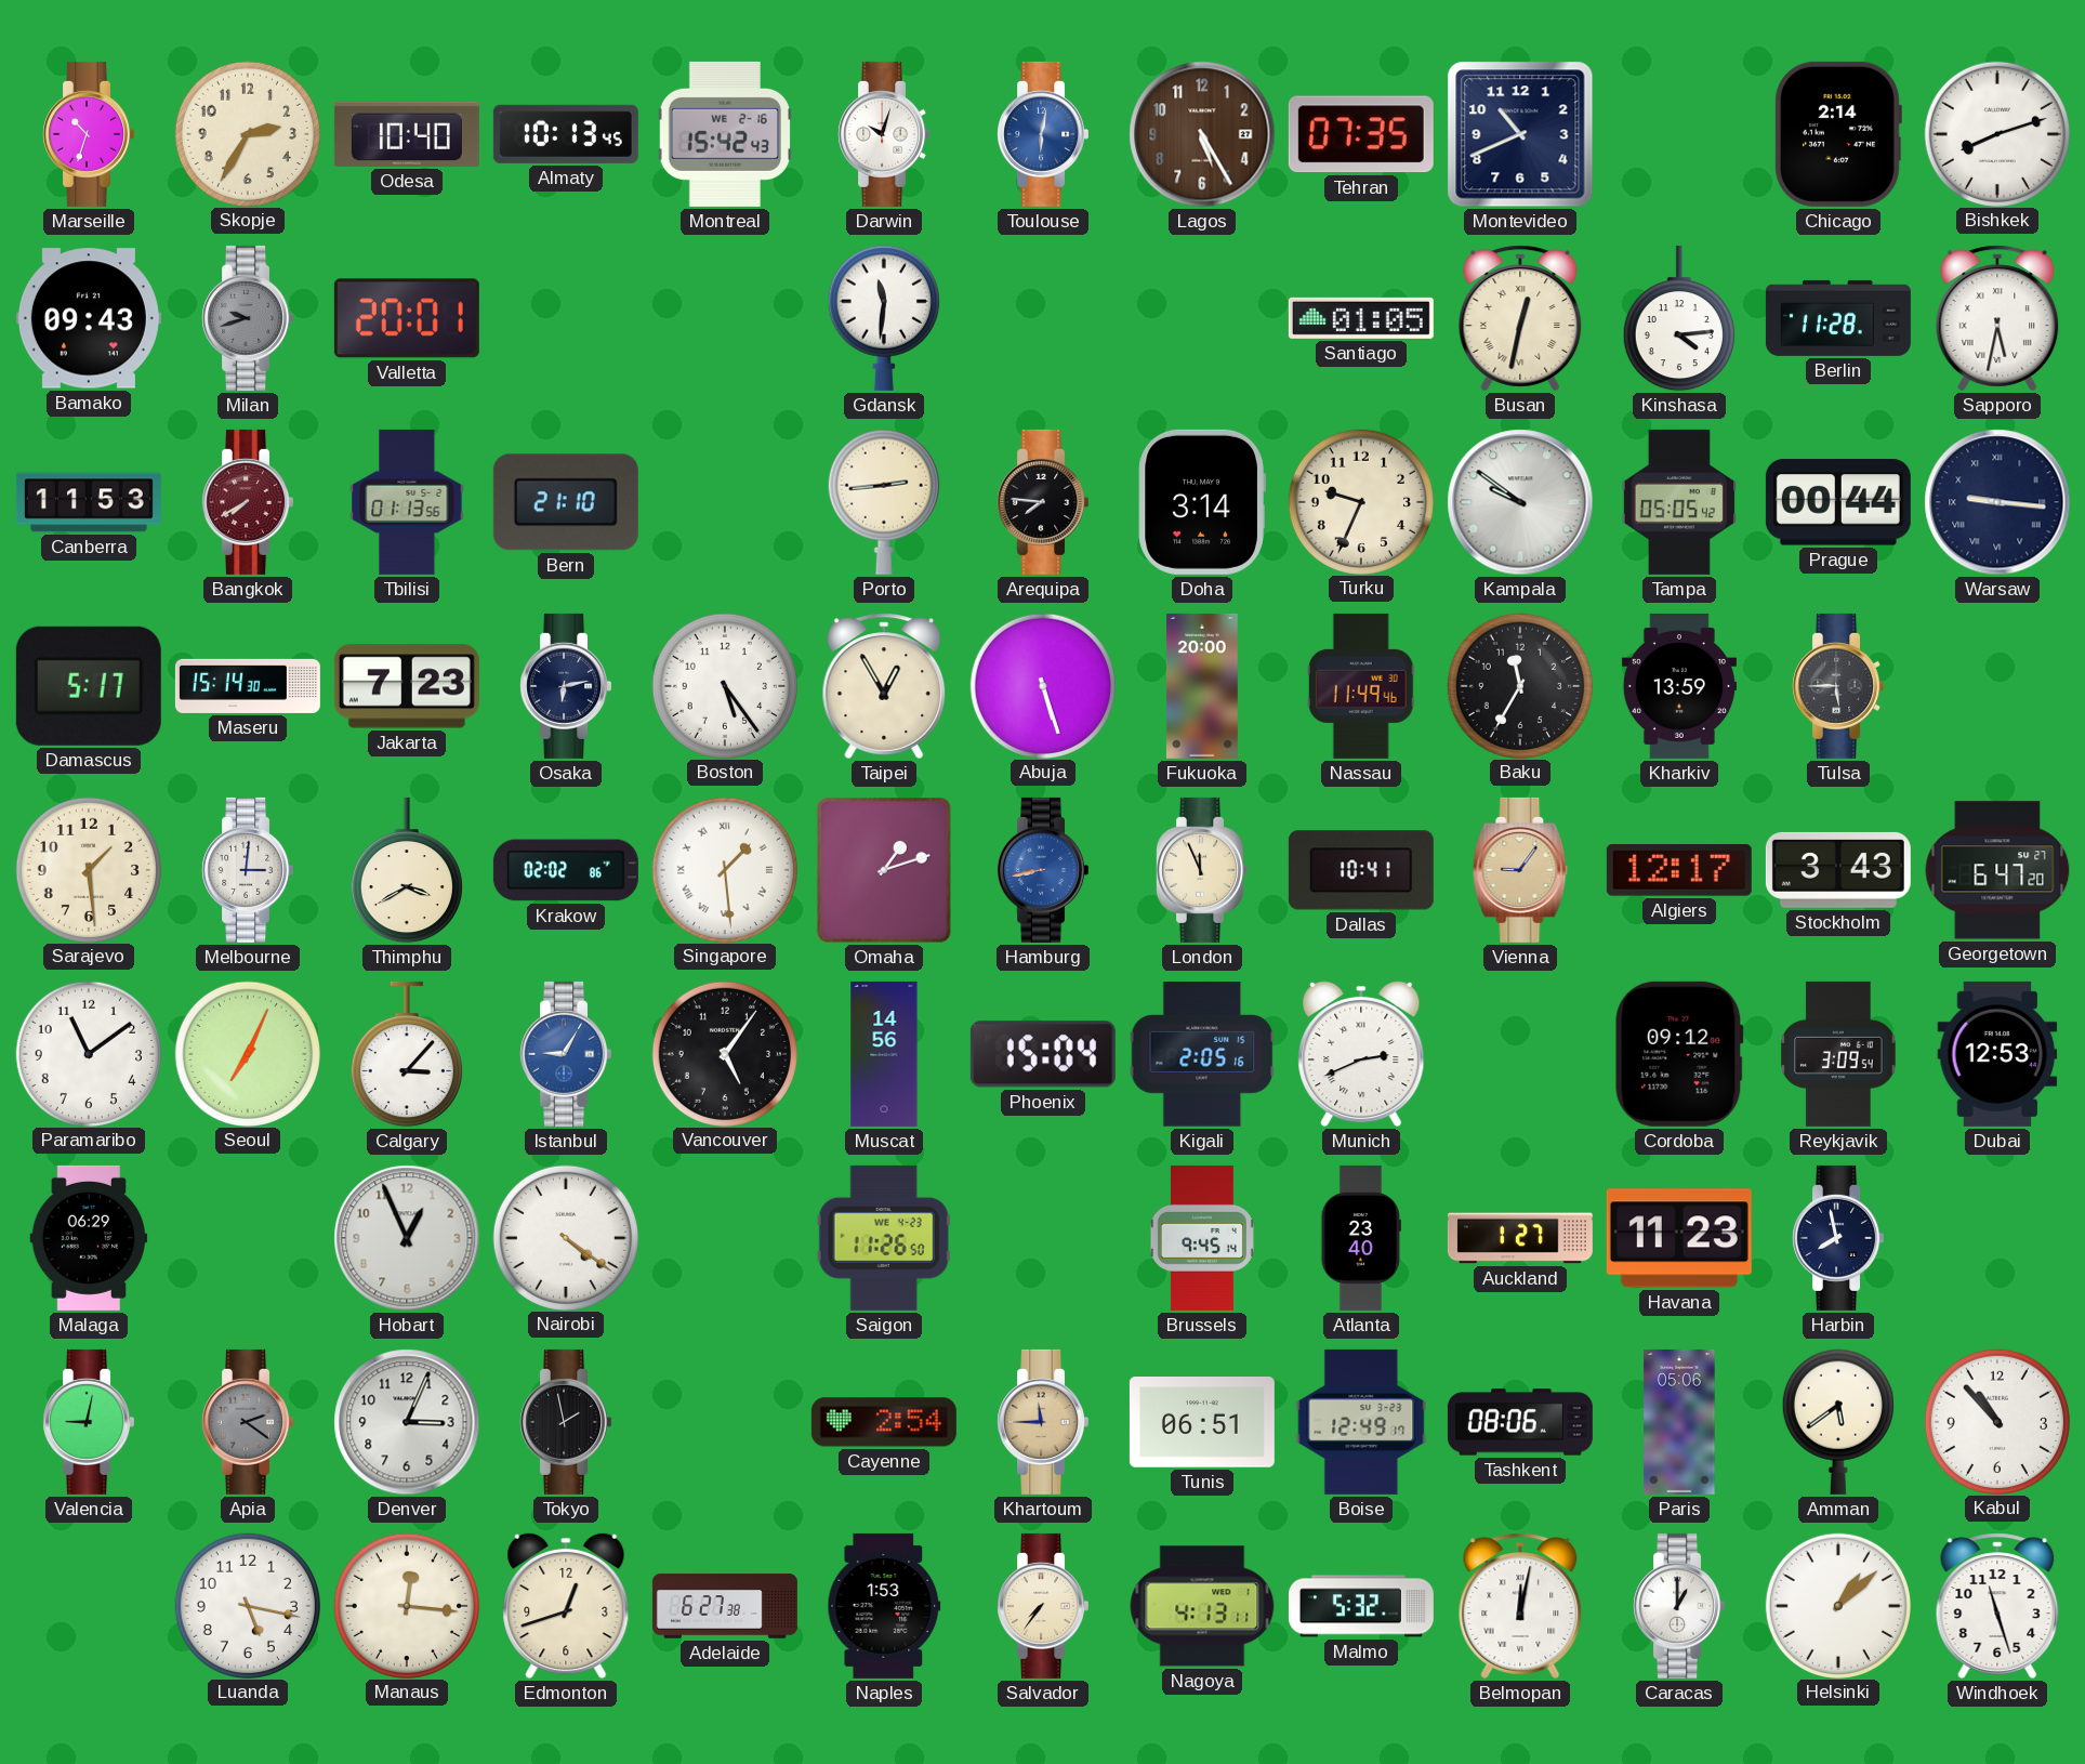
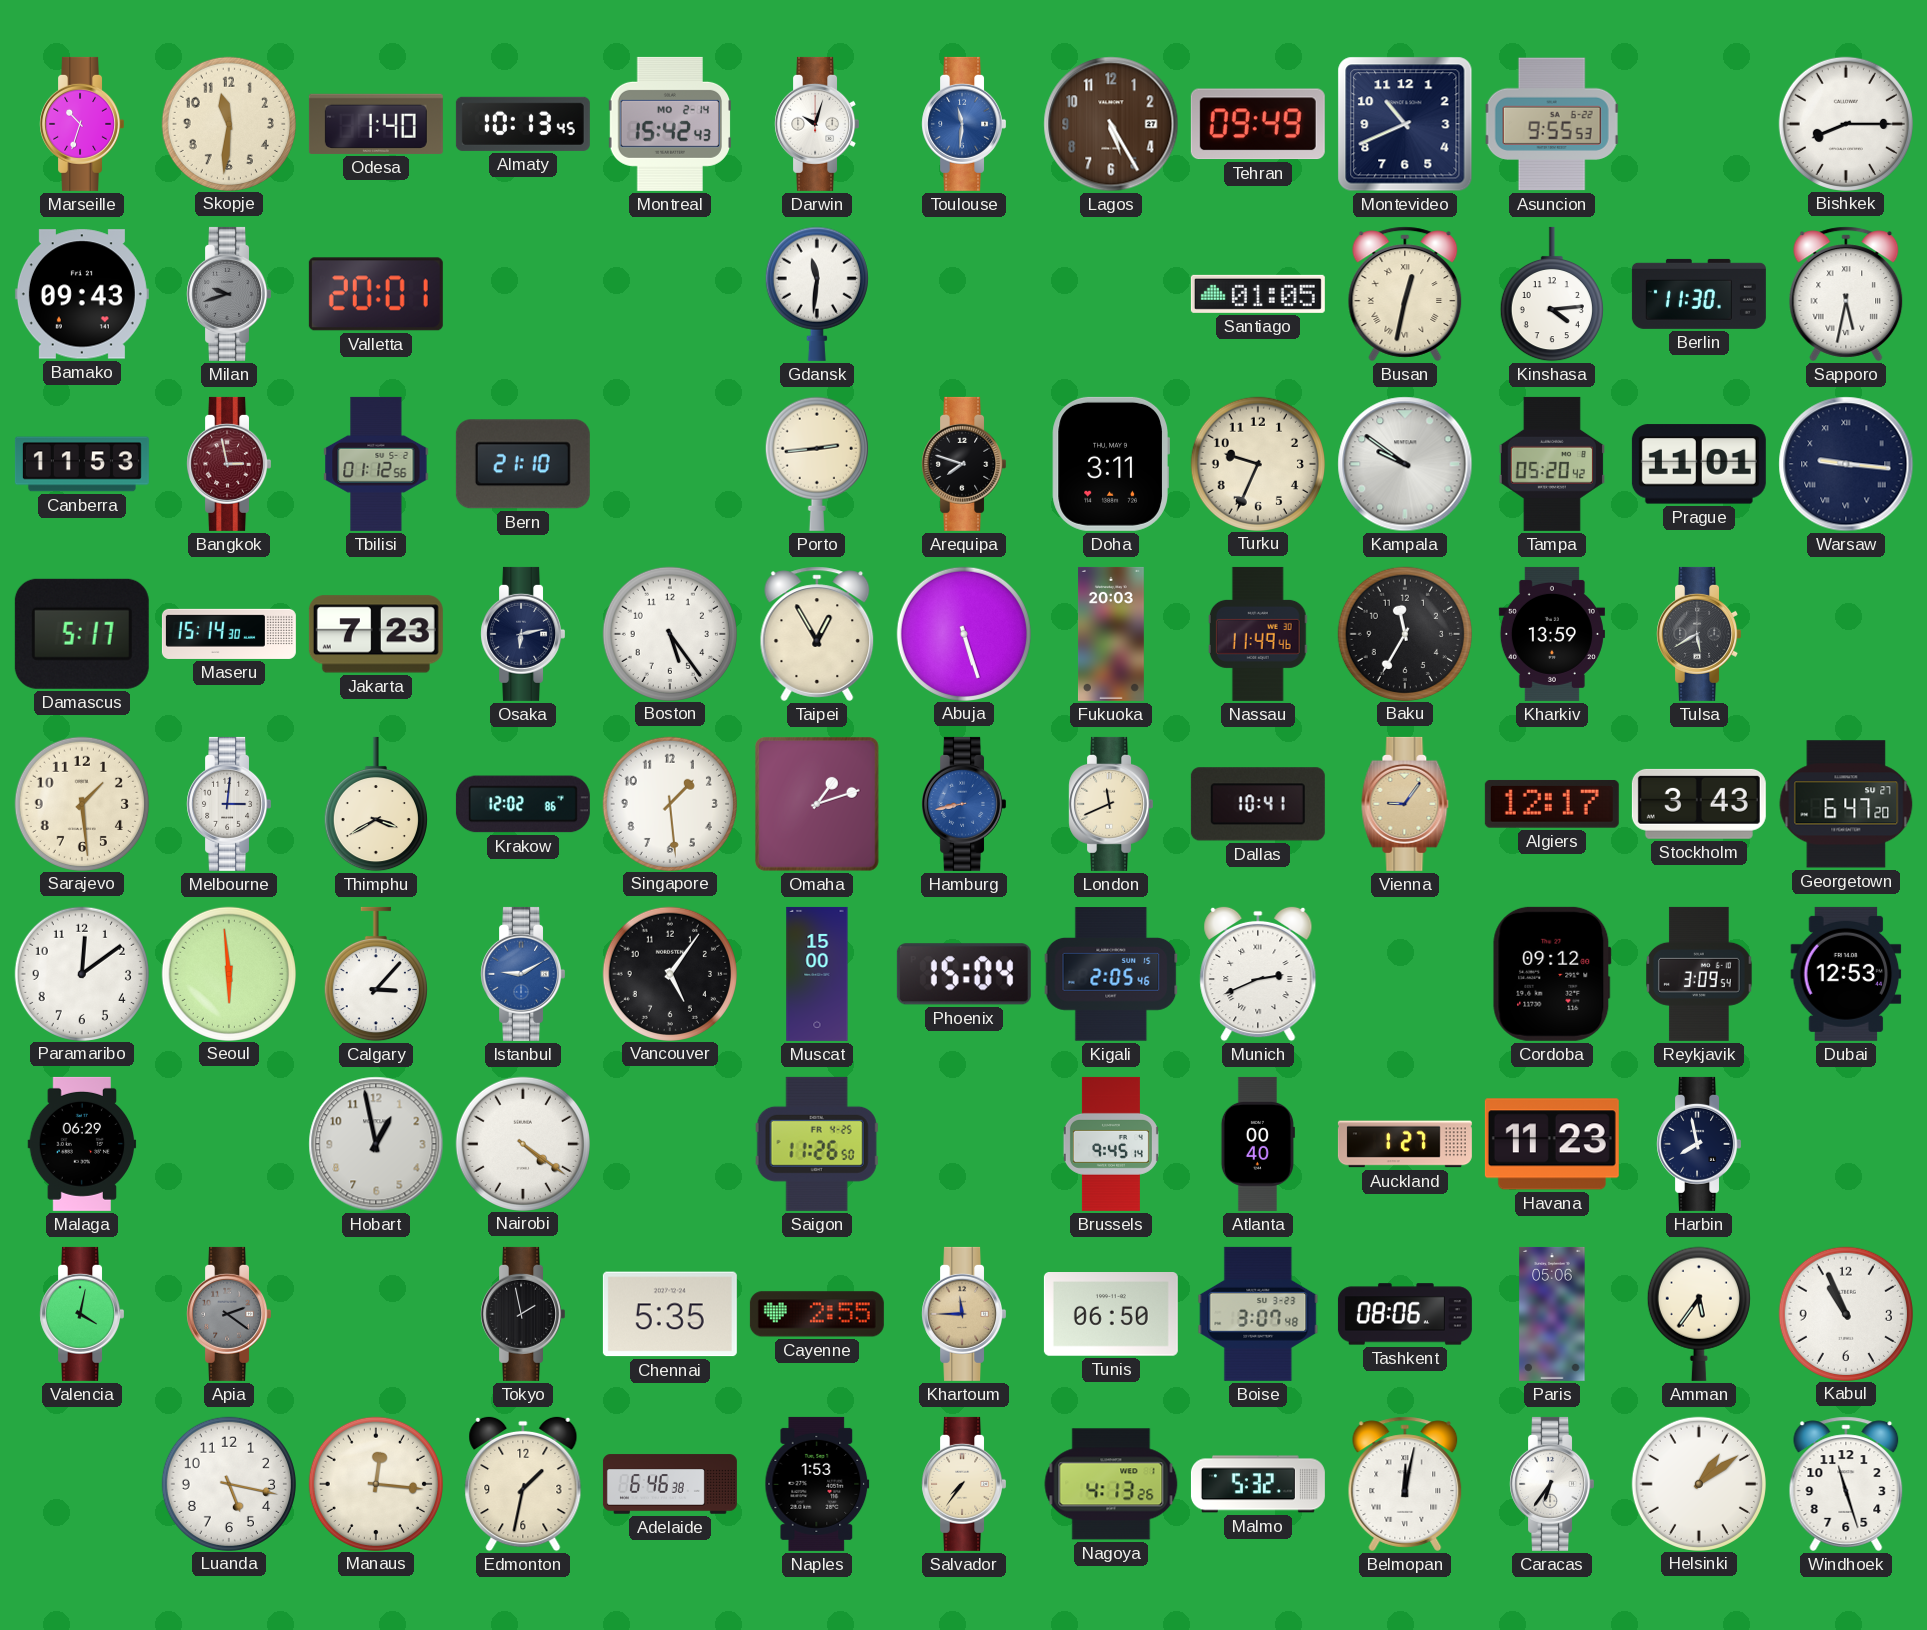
Skopje: 2:35 -> 11:31
Odesa: 10:40 -> 1:40
Montreal date: WE 2-16 -> MO 2-14
Toulouse: 6:02 -> 11:31
Tehran: 07:35 -> 09:49
Asuncion: none -> 9:55
Chicago: 2:14 -> none
Bishkek: 8:12 -> 8:15
Berlin: 11:28 -> 11:30
Bangkok: 7:40 -> 2:58
Tbilisi: 01:13 -> 01:12
Arequipa: 7:46 -> 7:48
Doha: 3:14 -> 3:11
Tampa: 05:05 -> 05:20
Prague: 00:44 -> 11:01
Fukuoka: 20:00 -> 20:03
Tulsa: 5:45 -> 5:40
Krakow: 02:02 -> 12:02
Singapore numerals: Roman -> Arabic
London: 11:56 -> 11:41
Paramaribo: 11:09 -> 12:09
Seoul: 7:04 -> 5:59
Istanbul: 9:05 -> 9:10
Muscat: 14:56 -> 15:00
Kigali: 2:05:16 -> 2:05:46
Hobart: 12:56 -> 12:58
Saigon date: WE 4-23 -> FR 4-25
Atlanta: 23:40 -> 00:40
Valencia: 9:02 -> 4:02
Denver: 3:04 -> none
Chennai: none -> 5:35
Cayenne: 2:54 -> 2:55
Tunis: 06:51 -> 06:50
Boise: 12:49 -> 3:07
Amman: 5:39 -> 5:36
Kabul: 10:53 -> 10:56
Edmonton: 12:42 -> 1:32
Adelaide: 6:27 -> 6:46
Nagoya: 4:13:11 -> 4:13:26
Caracas: 1:00 -> 6:36
Helsinki: 1:08 -> 1:09
